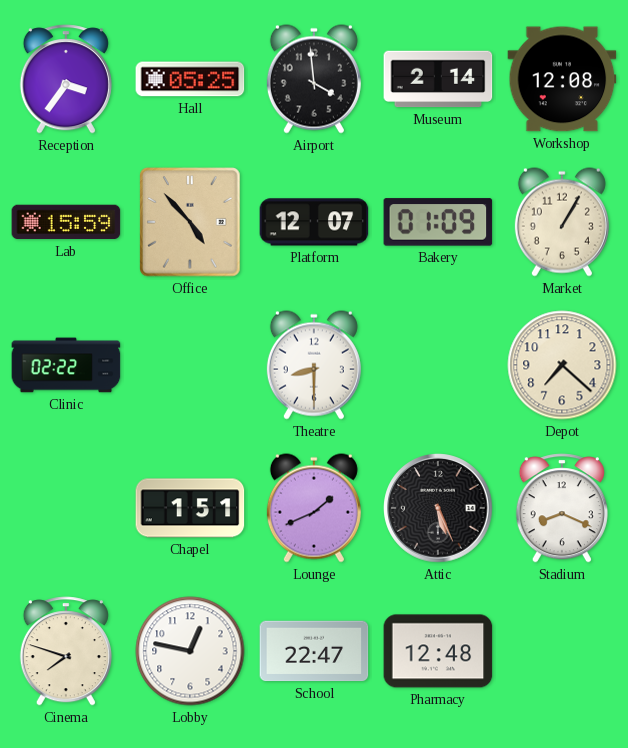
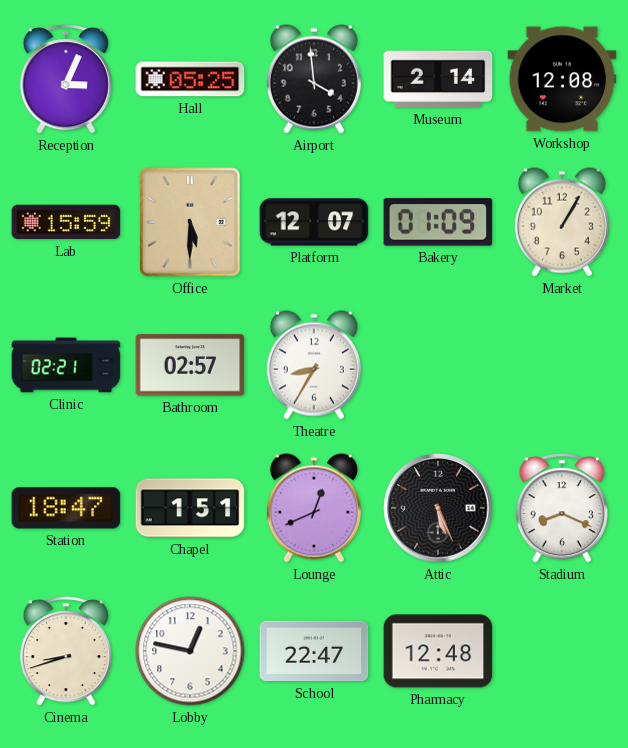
Reception: 3:36 -> 3:04
Office: 4:53 -> 5:30
Clinic: 02:22 -> 02:21
Bathroom: none -> 02:57
Theatre: 8:30 -> 8:35
Depot: 7:22 -> none
Station: none -> 18:47
Lounge: 1:41 -> 12:41
Cinema: 7:48 -> 8:42
